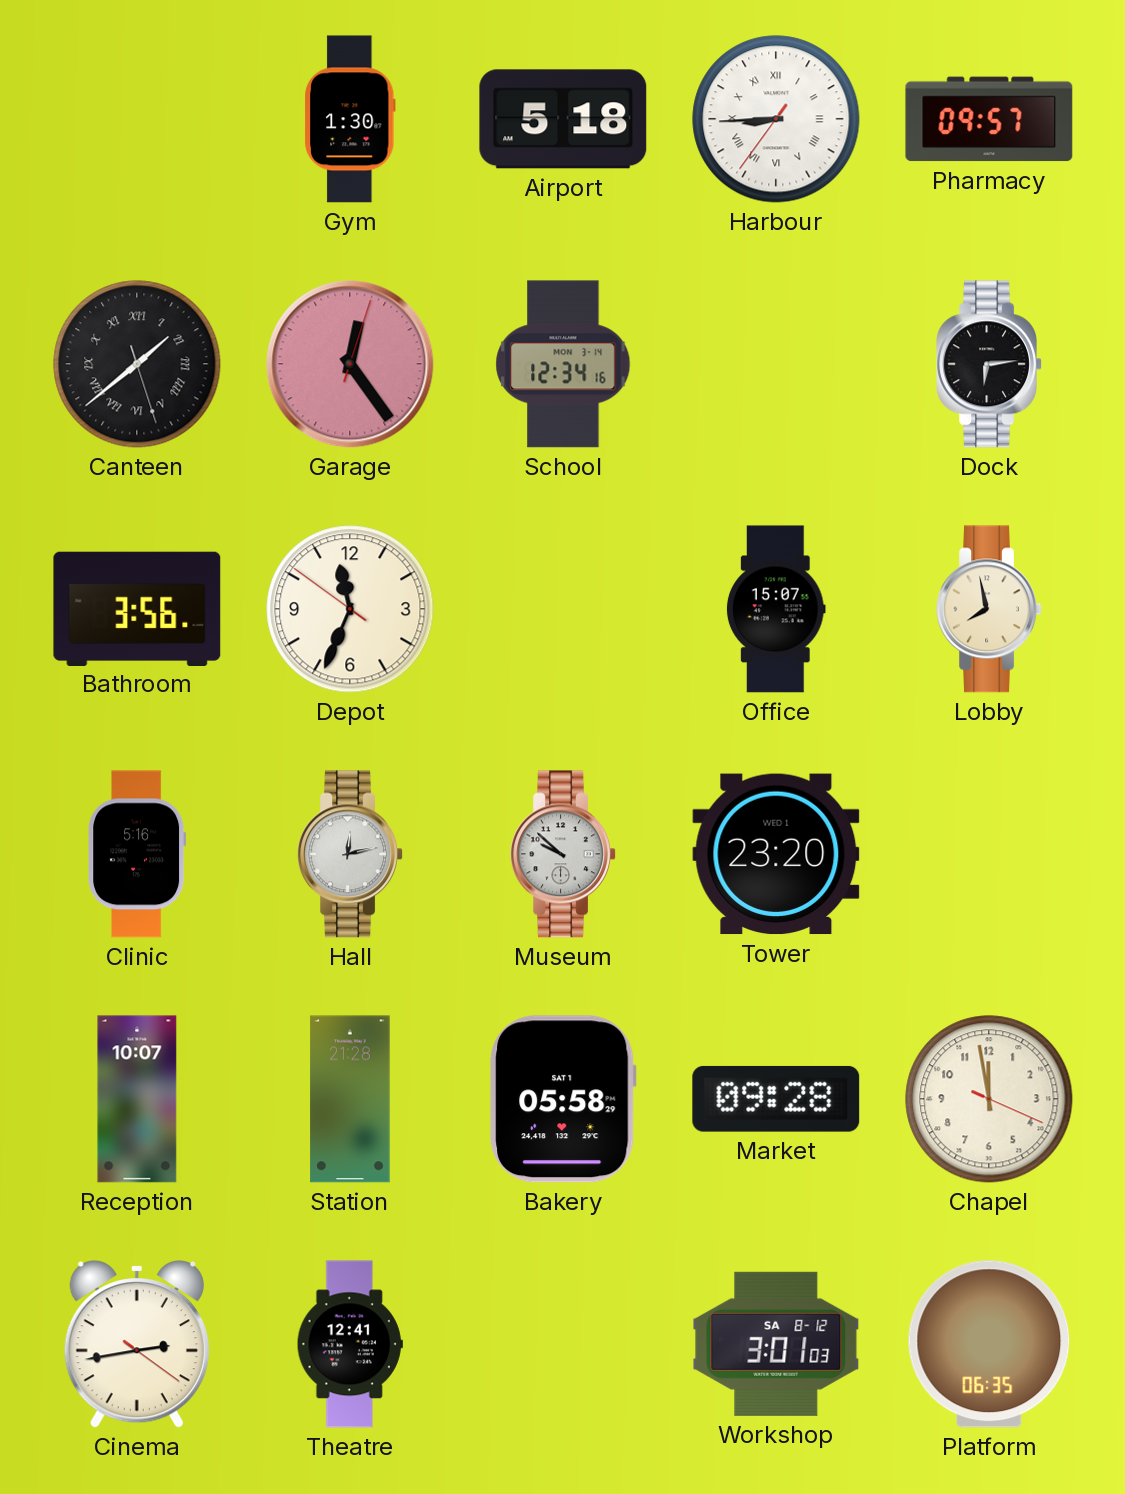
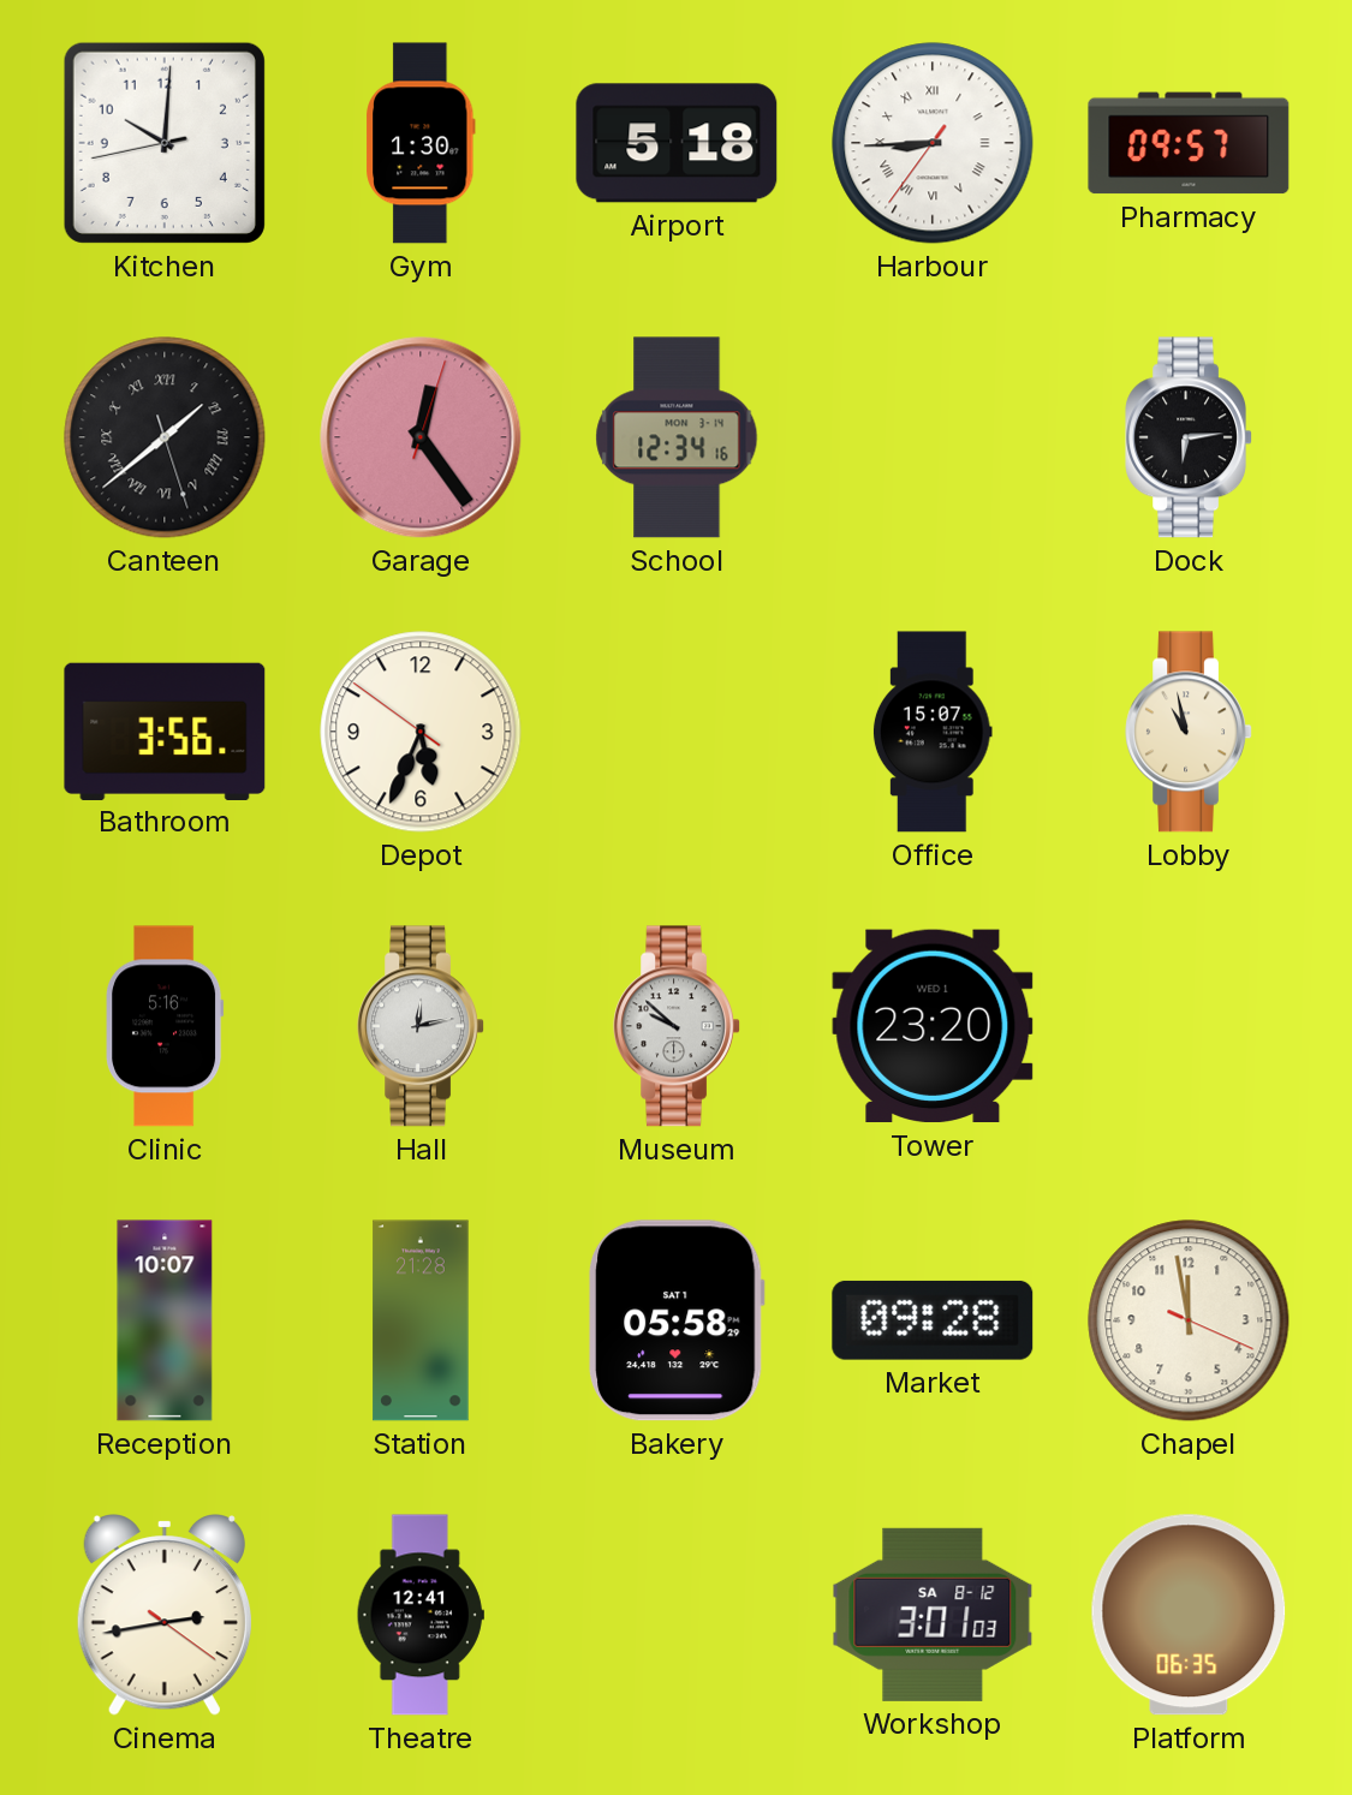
Kitchen: none -> 10:00
Depot: 11:33 -> 5:33
Lobby: 7:58 -> 10:58
